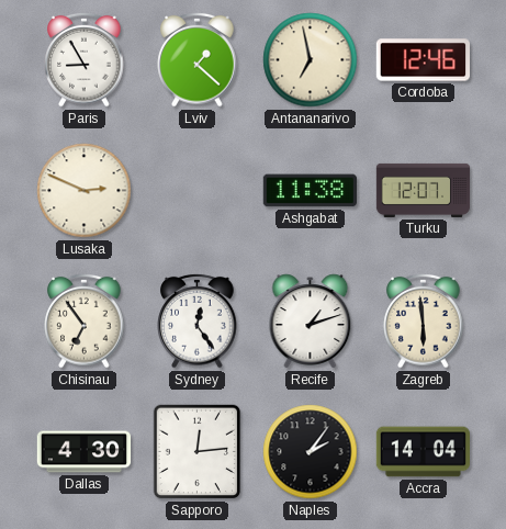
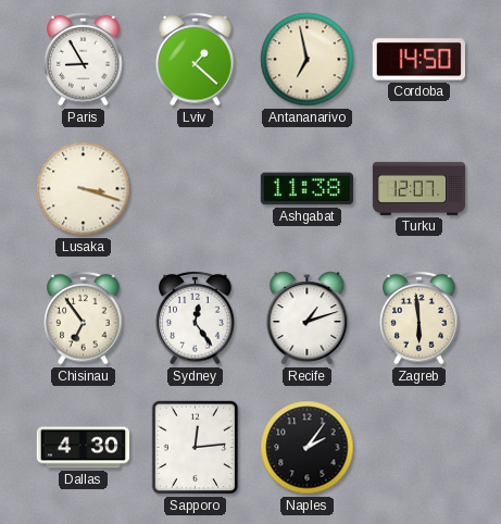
Cordoba: 12:46 -> 14:50
Lusaka: 2:49 -> 3:18
Accra: 14:04 -> none
